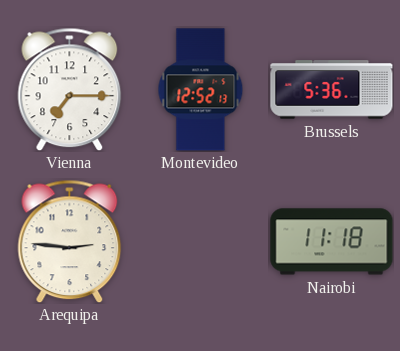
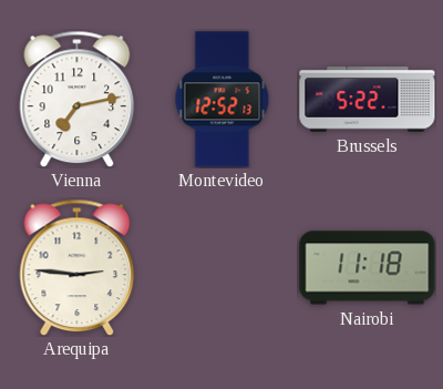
Vienna: 7:15 -> 7:13
Brussels: 5:36 -> 5:22
